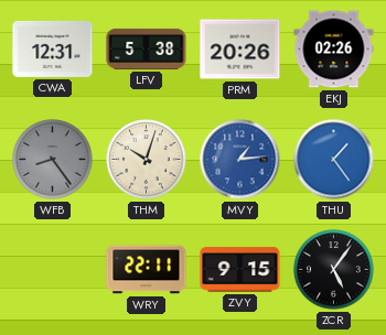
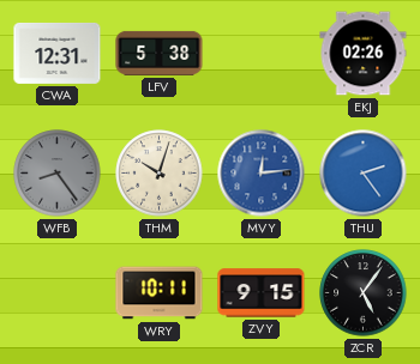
PRM: 20:26 -> none
MVY: 1:14 -> 12:14
THU: 1:24 -> 2:24
WRY: 22:11 -> 10:11
